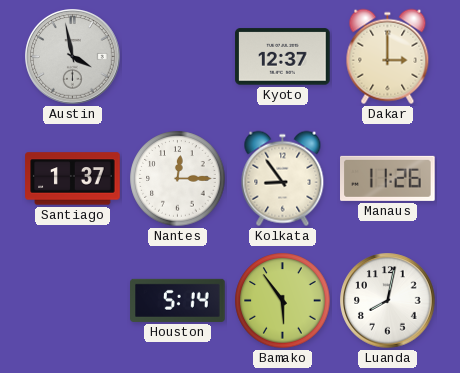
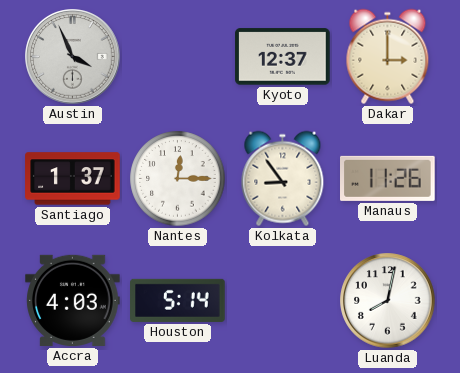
Austin: 3:58 -> 3:56
Accra: none -> 4:03
Bamako: 5:54 -> none
